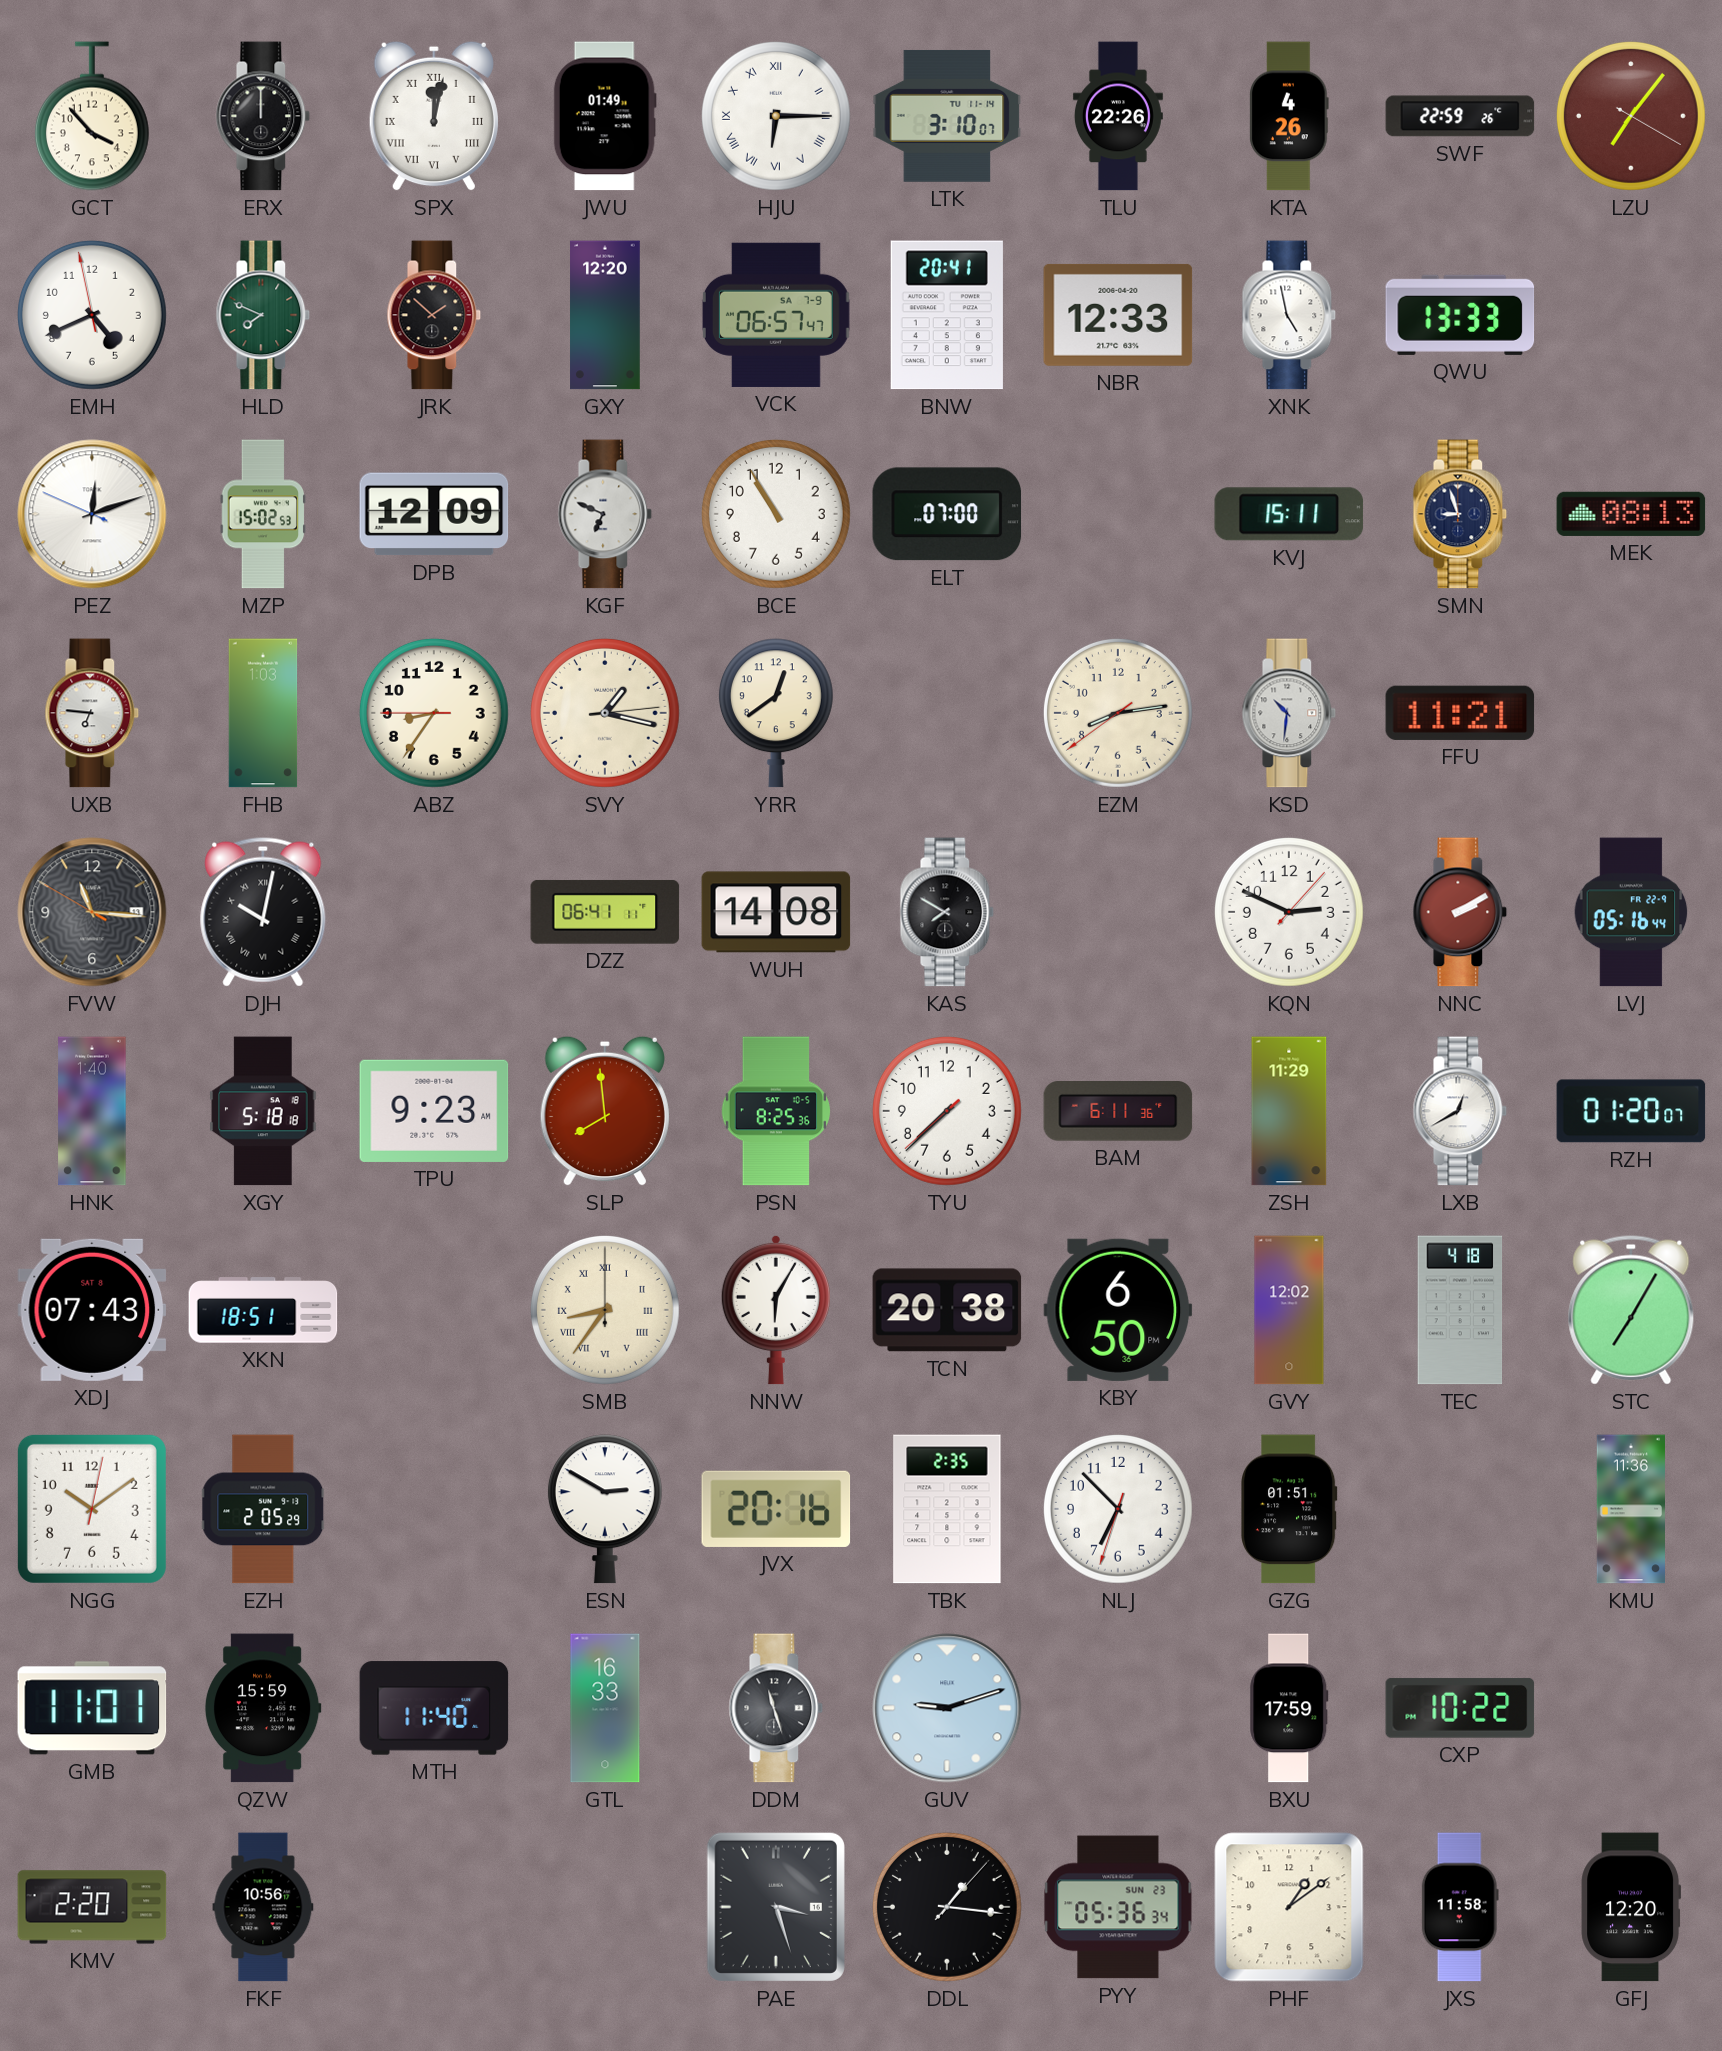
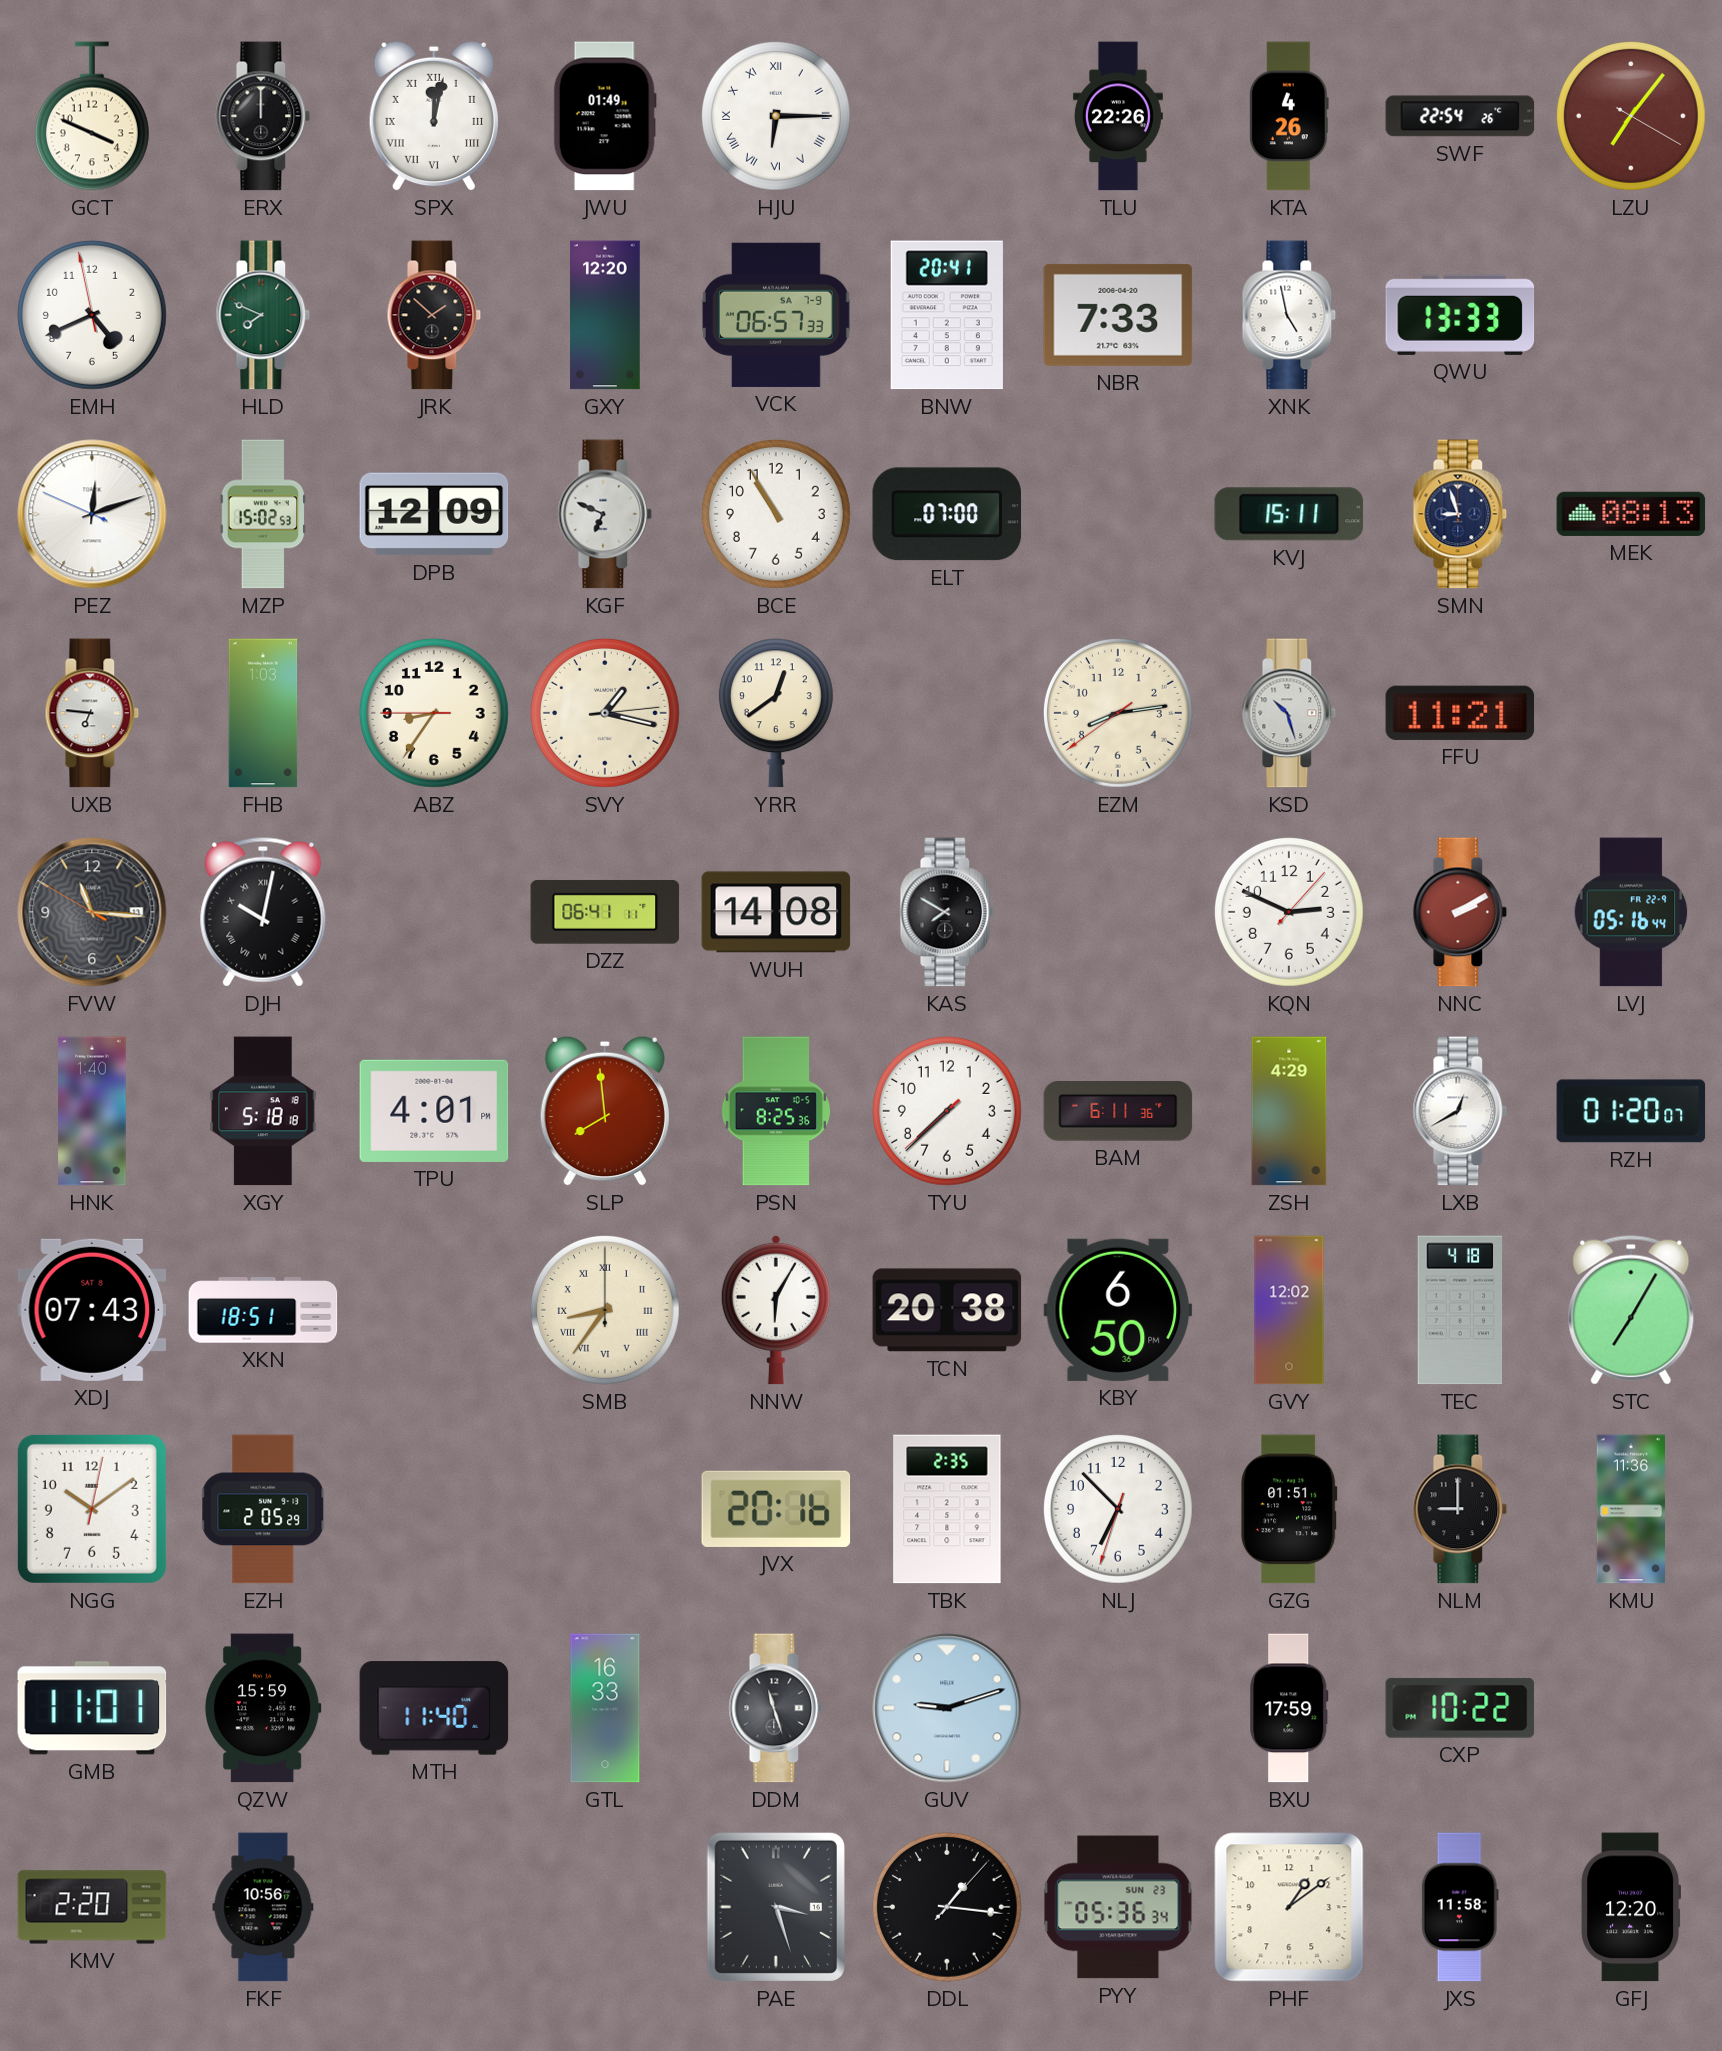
GCT: 3:53 -> 3:49
LTK: 3:10 -> none
SWF: 22:59 -> 22:54
VCK: 06:57:47 -> 06:57:33
NBR: 12:33 -> 7:33
KSD: 10:31 -> 10:27
TPU: 9:23 -> 4:01
ZSH: 11:29 -> 4:29
ESN: 2:50 -> none
NLM: none -> 9:00
